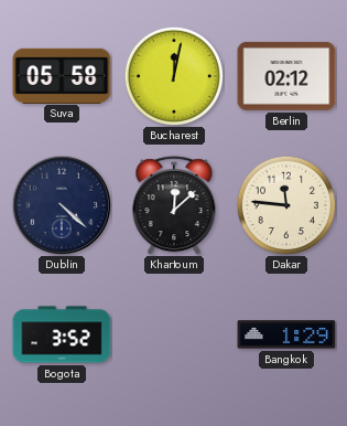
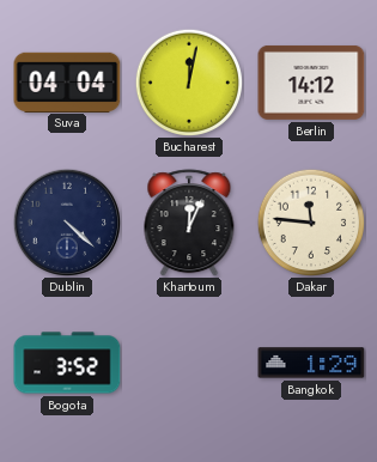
Suva: 05:58 -> 04:04
Berlin: 02:12 -> 14:12
Khartoum: 12:08 -> 12:04
